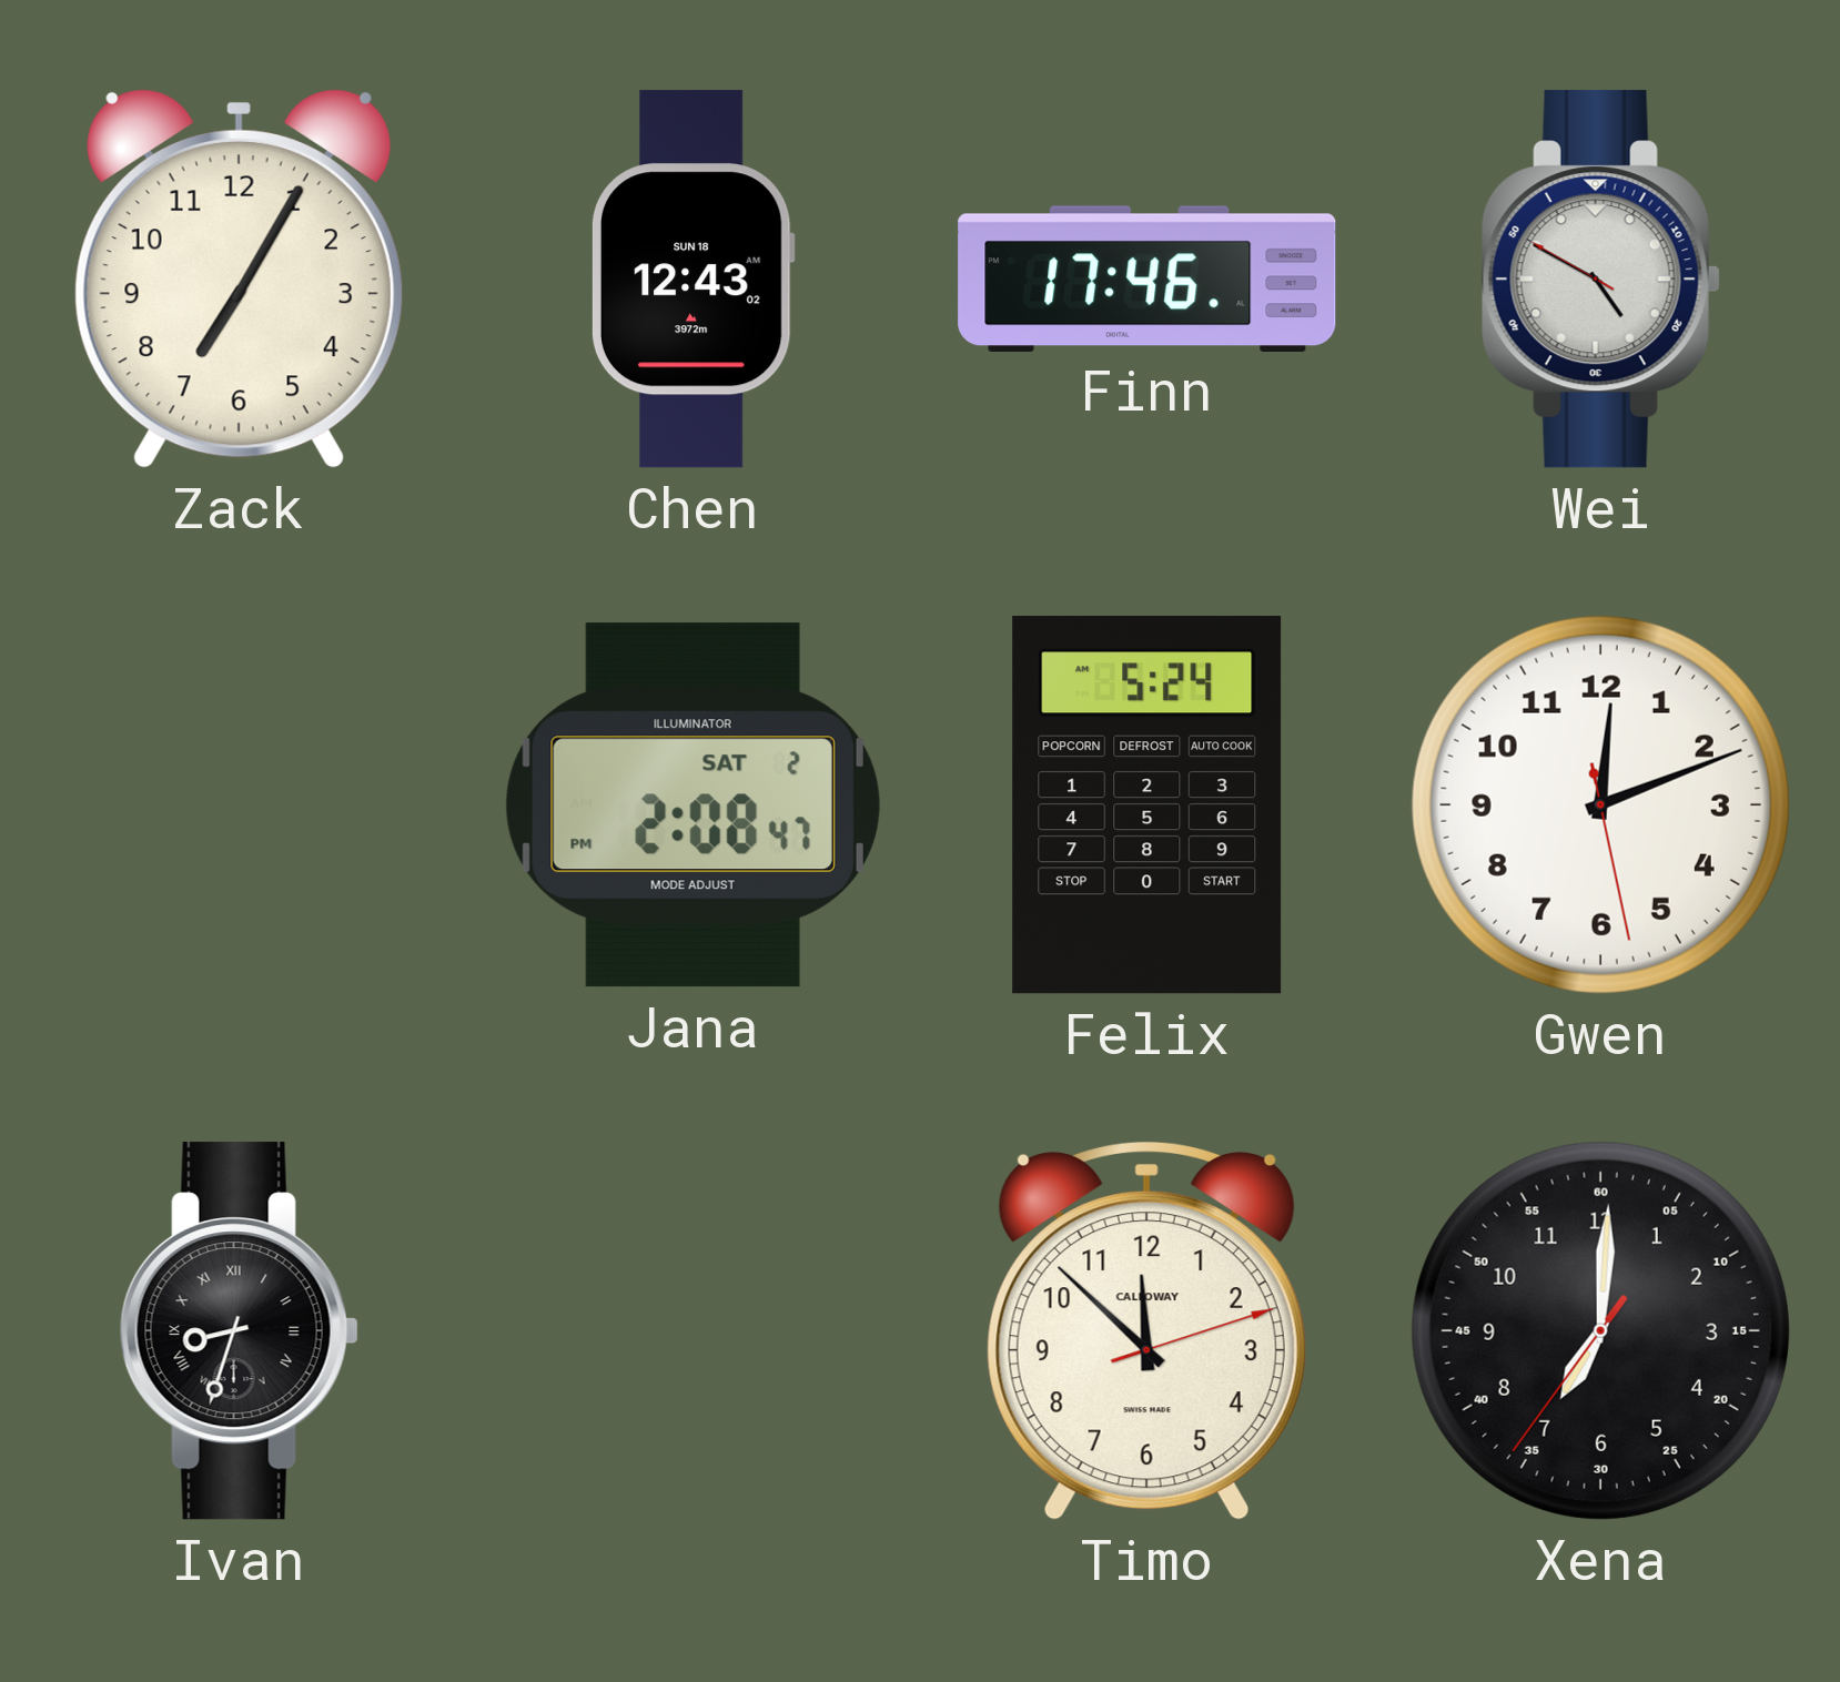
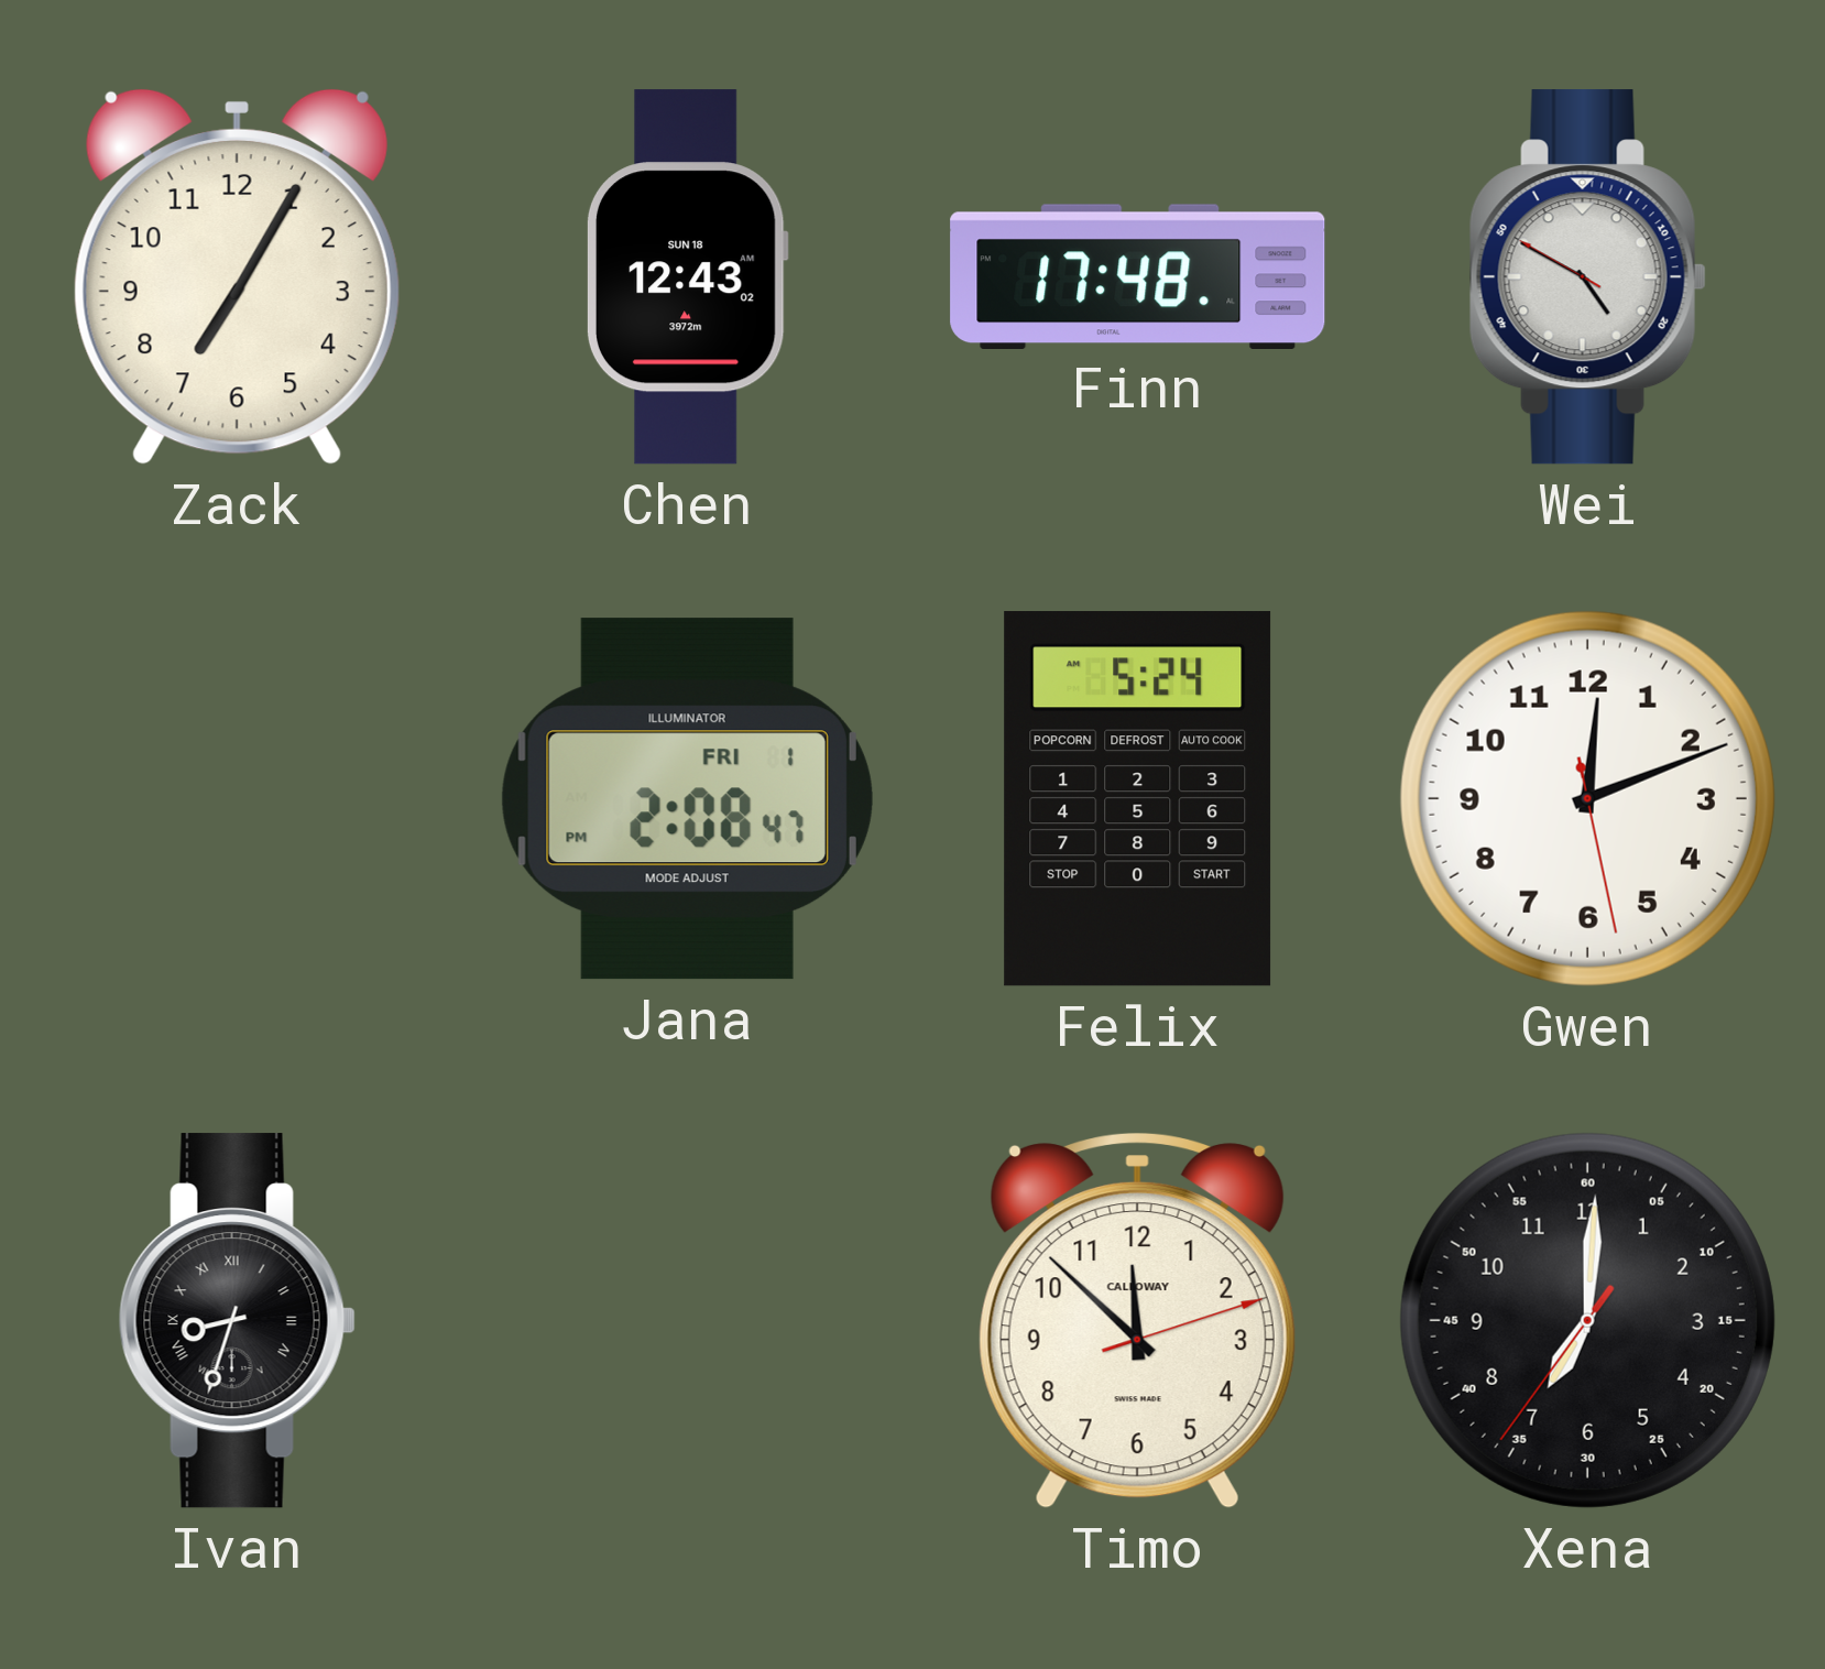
Finn: 17:46 -> 17:48
Jana date: SAT 2 -> FRI 1
